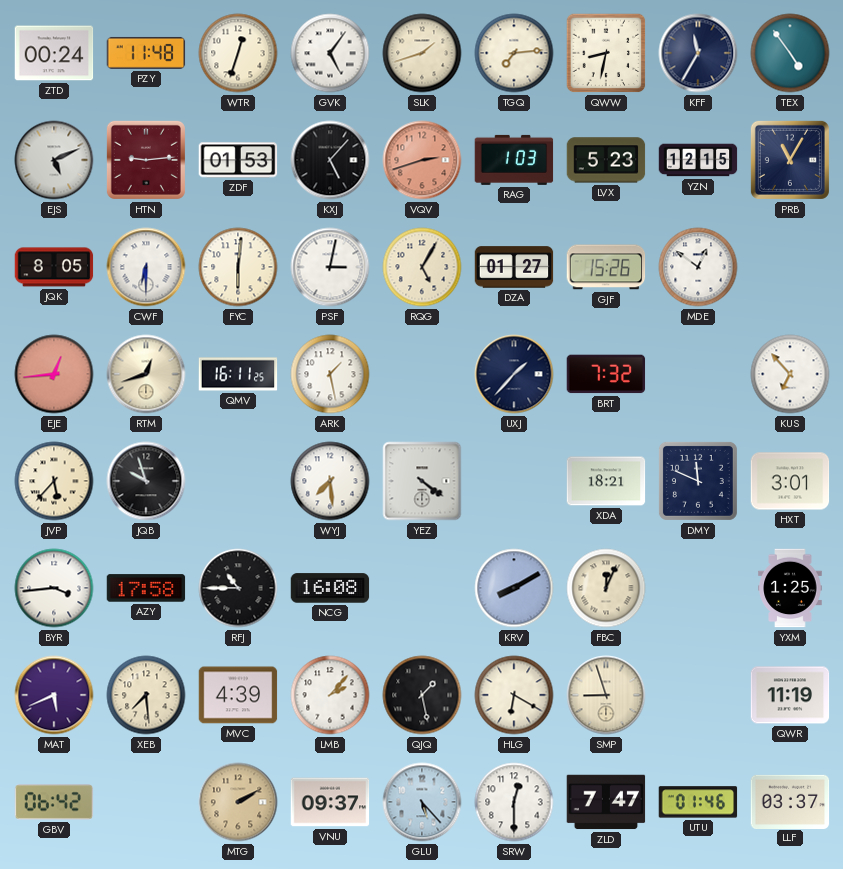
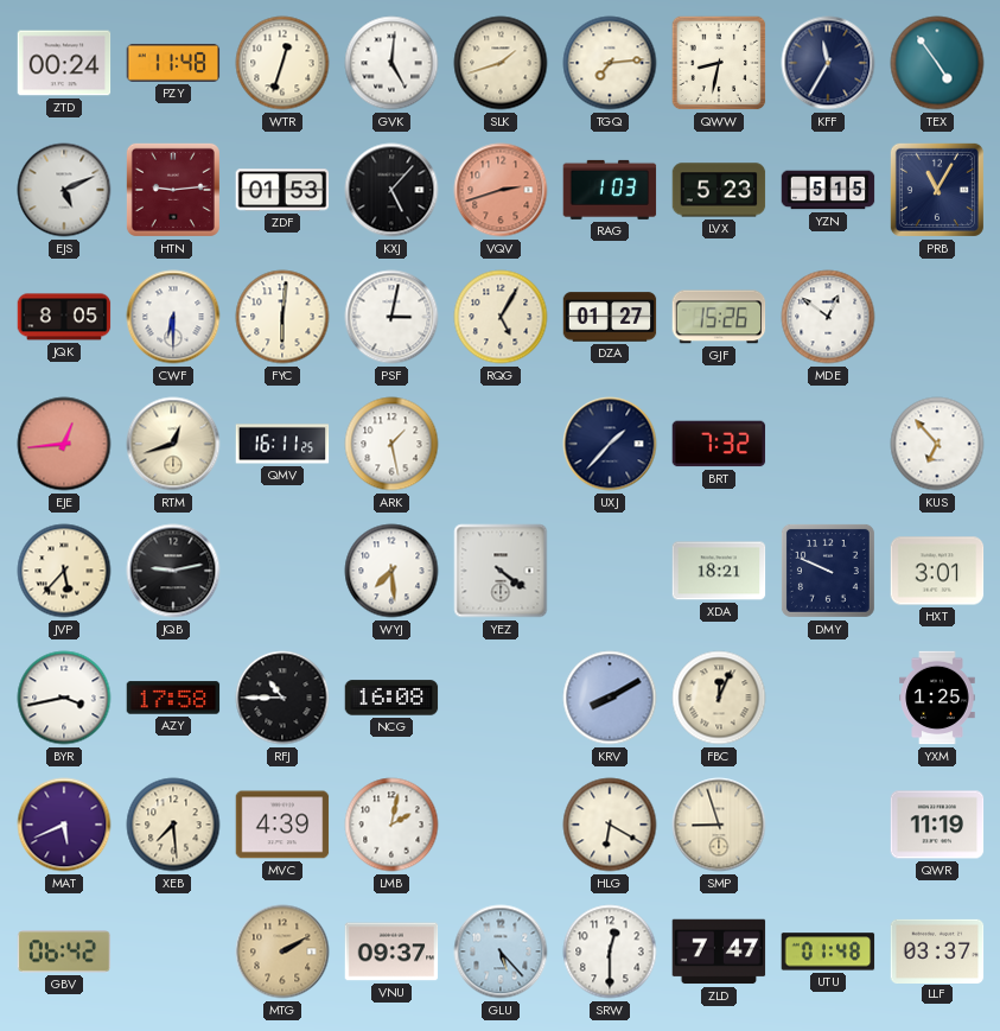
GVK: 5:06 -> 5:01
YZN: 12:15 -> 5:15
JQB: 9:57 -> 9:13
DMY: 11:49 -> 9:49
BYR: 3:44 -> 3:43
LMB: 2:07 -> 2:02
QJQ: 1:28 -> none
UTU: 01:46 -> 01:48
